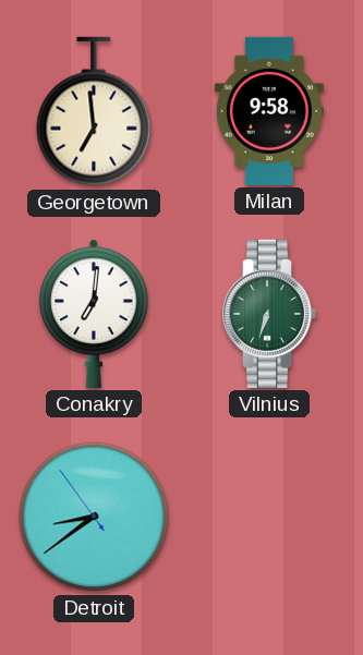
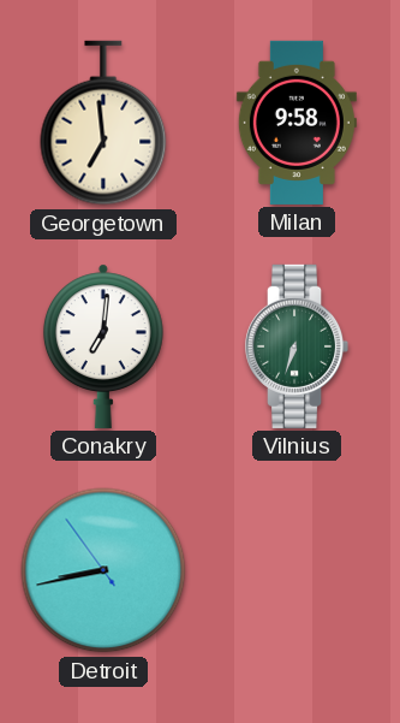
Detroit: 8:38 -> 8:42
